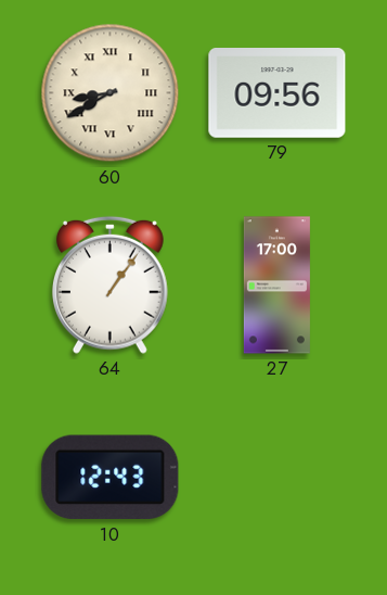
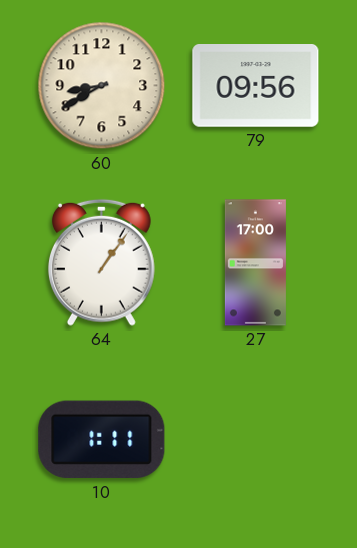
60 numerals: Roman -> Arabic
10: 12:43 -> 1:11
